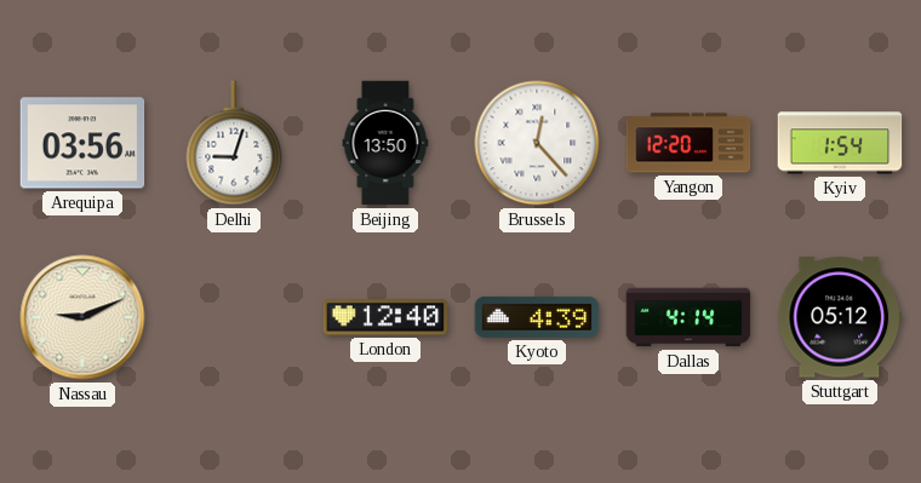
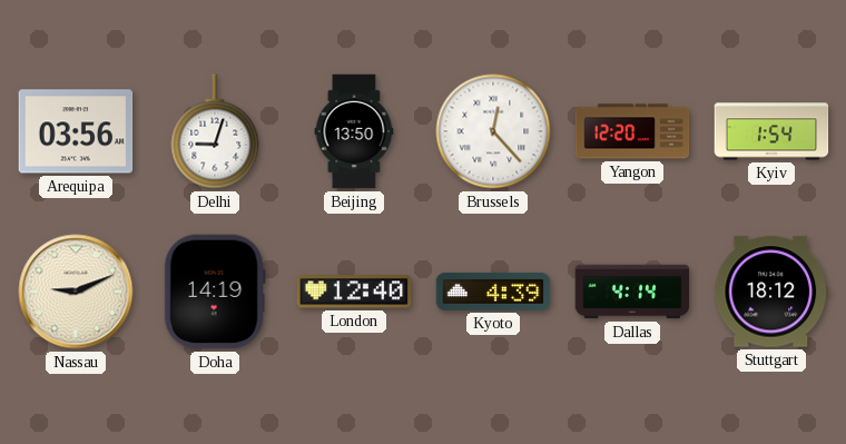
Doha: none -> 14:19
Stuttgart: 05:12 -> 18:12
